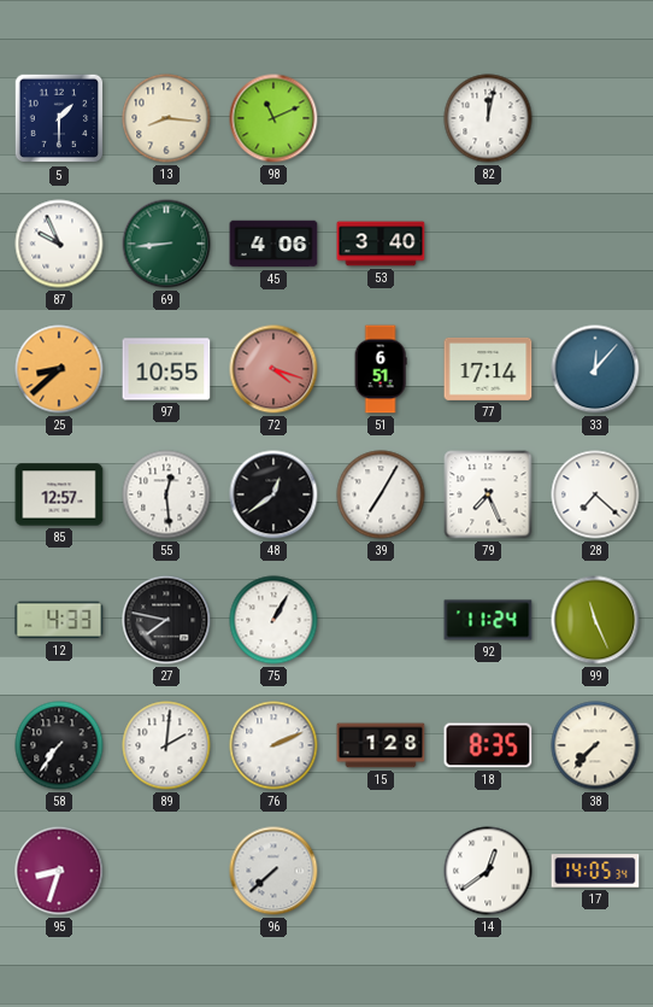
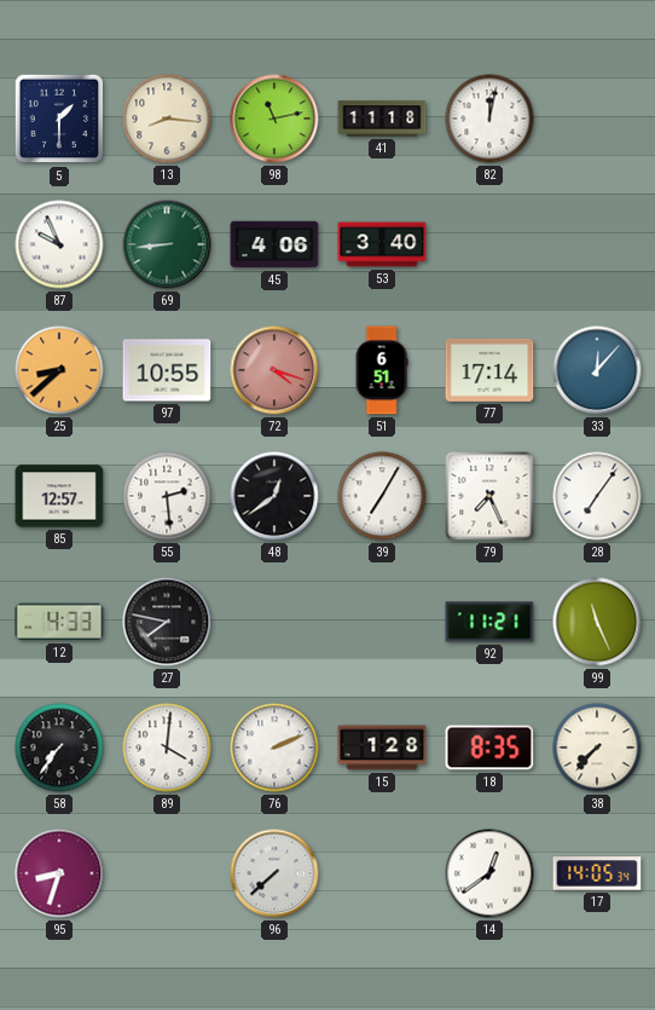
98: 11:11 -> 11:13
41: none -> 11:18
55: 12:29 -> 2:29
28: 7:22 -> 7:06
75: 1:05 -> none
92: 11:24 -> 11:21
89: 2:01 -> 4:01
